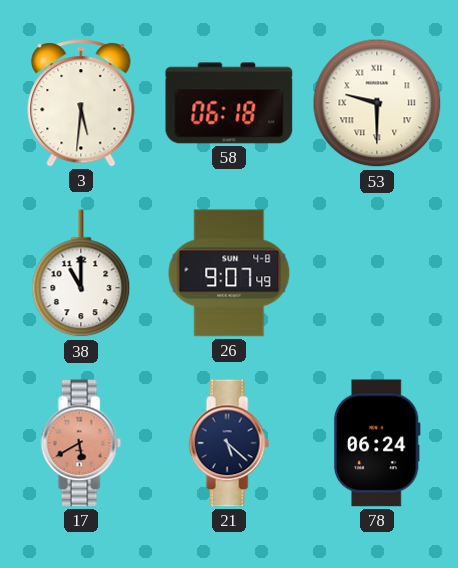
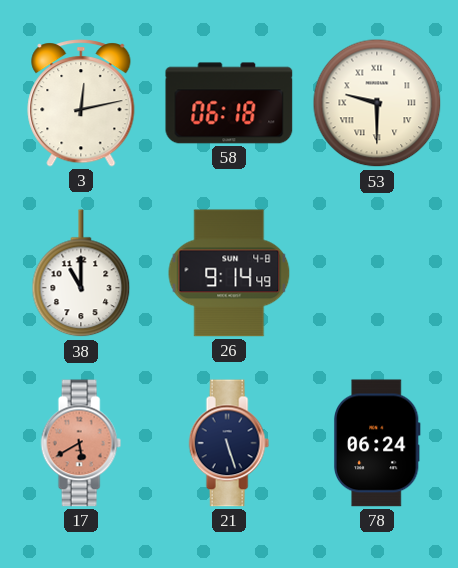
3: 5:31 -> 12:13
26: 9:07 -> 9:14
21: 5:22 -> 5:27
